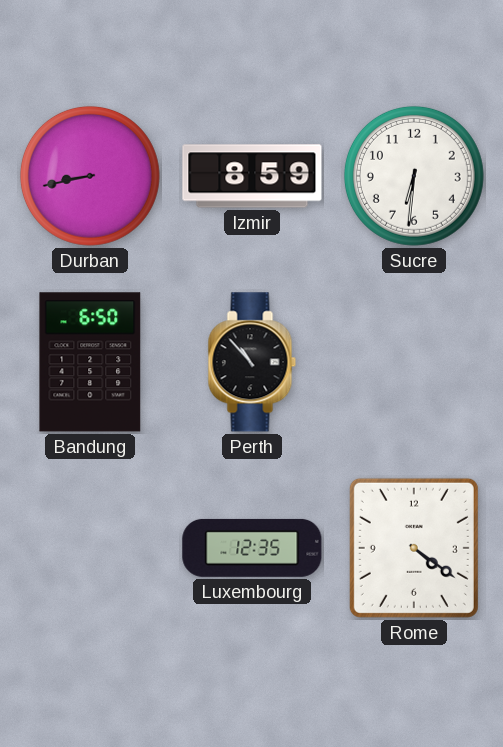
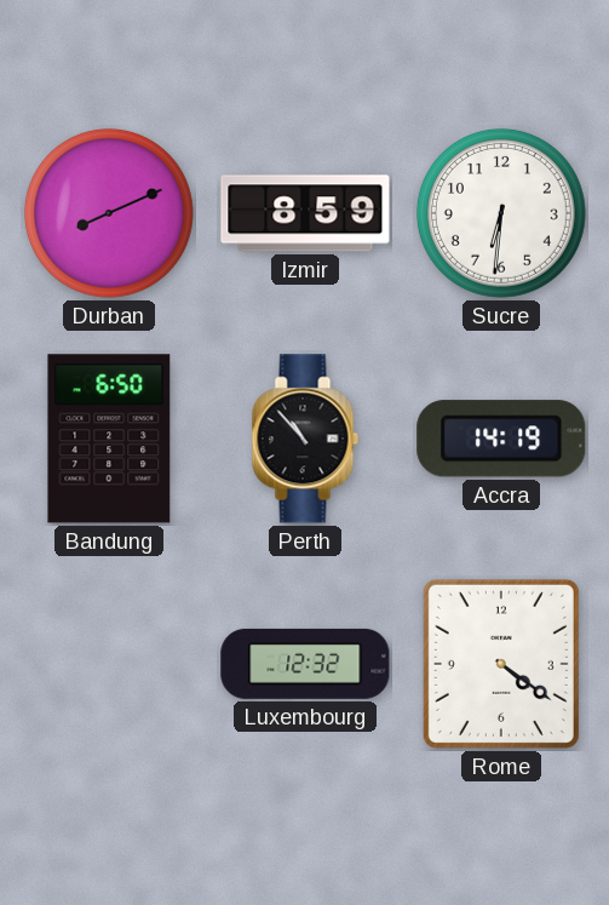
Durban: 8:43 -> 8:11
Accra: none -> 14:19
Luxembourg: 12:35 -> 12:32
